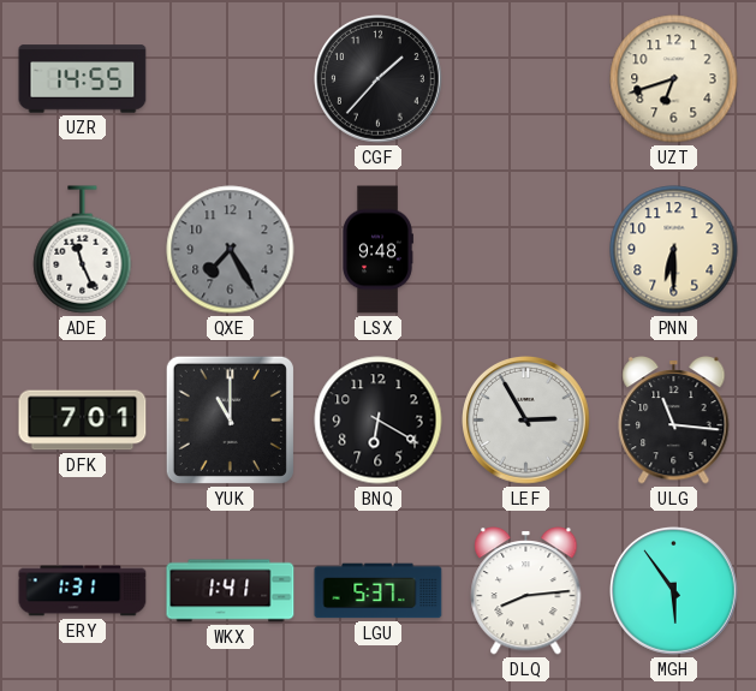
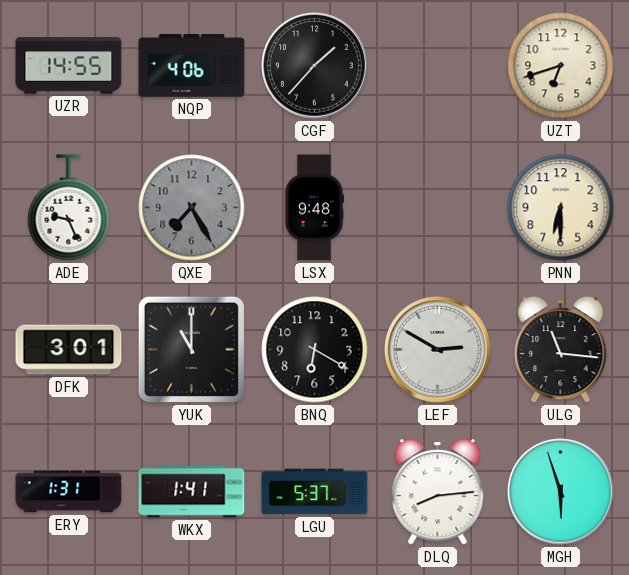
NQP: none -> 4:06
ADE: 11:26 -> 9:26
DFK: 7:01 -> 3:01
LEF: 2:55 -> 2:50
MGH: 5:54 -> 5:57
